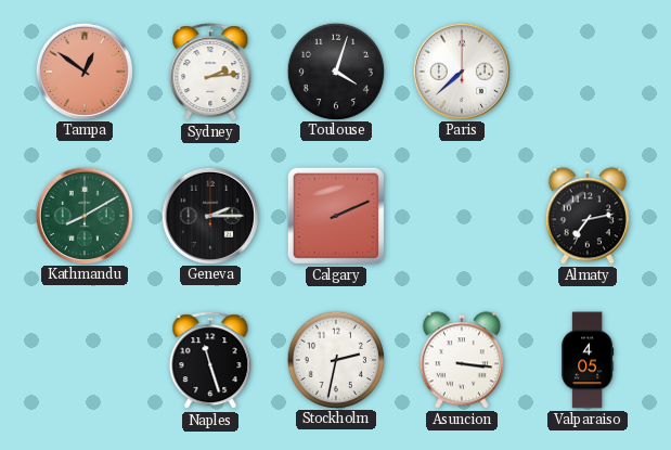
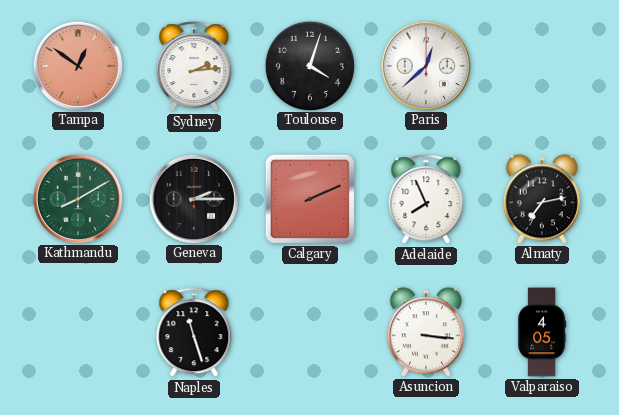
Paris: 7:38 -> 12:38
Adelaide: none -> 7:56
Stockholm: 2:32 -> none
